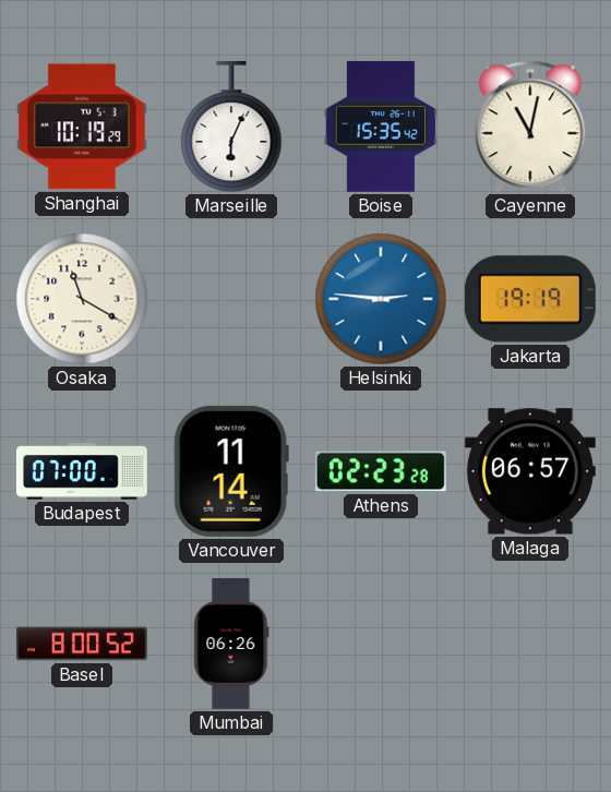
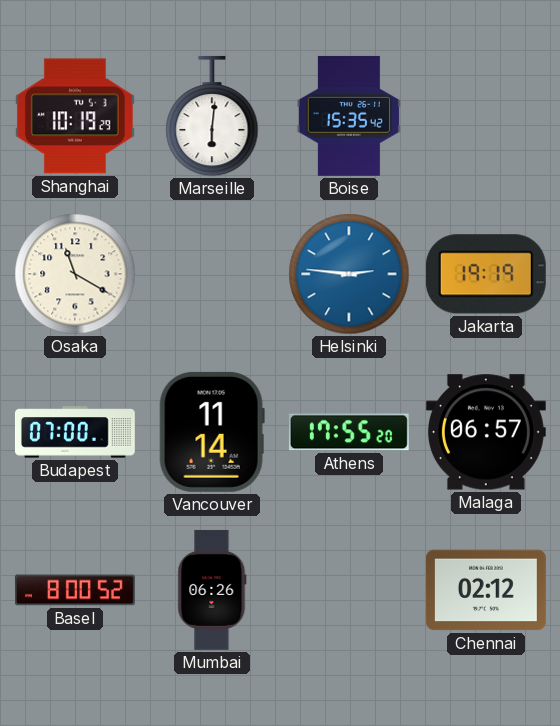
Marseille: 6:04 -> 6:01
Cayenne: 11:02 -> none
Athens: 02:23 -> 17:55
Chennai: none -> 02:12
